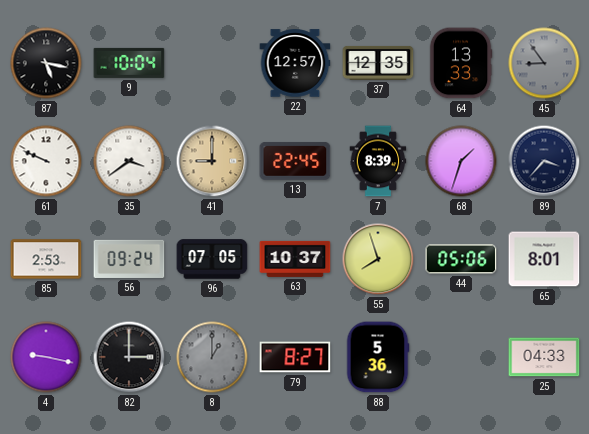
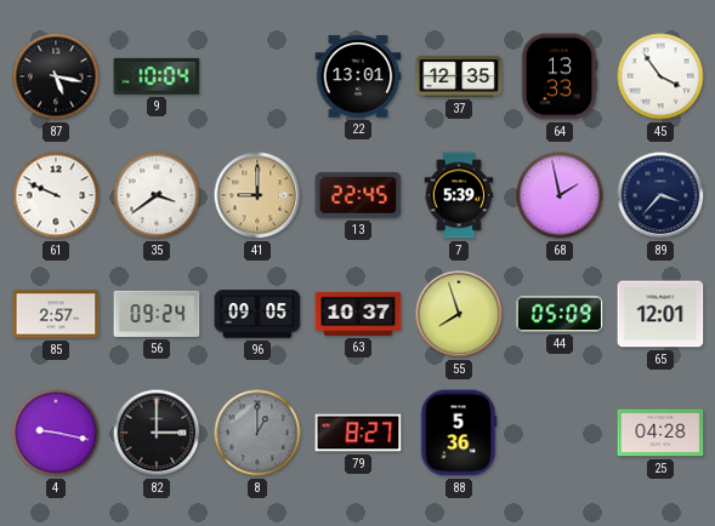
22: 12:57 -> 13:01
45: 8:54 -> 3:54
45 dial: grey -> white
7: 8:39 -> 5:39
68: 1:33 -> 1:58
85: 2:53 -> 2:57
96: 07:05 -> 09:05
44: 05:06 -> 05:09
65: 8:01 -> 12:01
25: 04:33 -> 04:28
